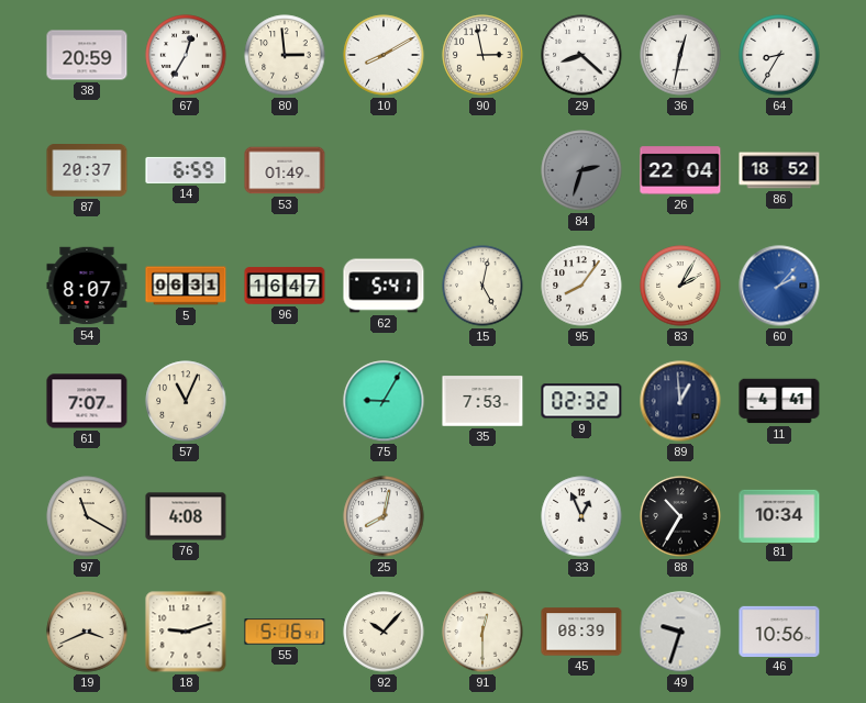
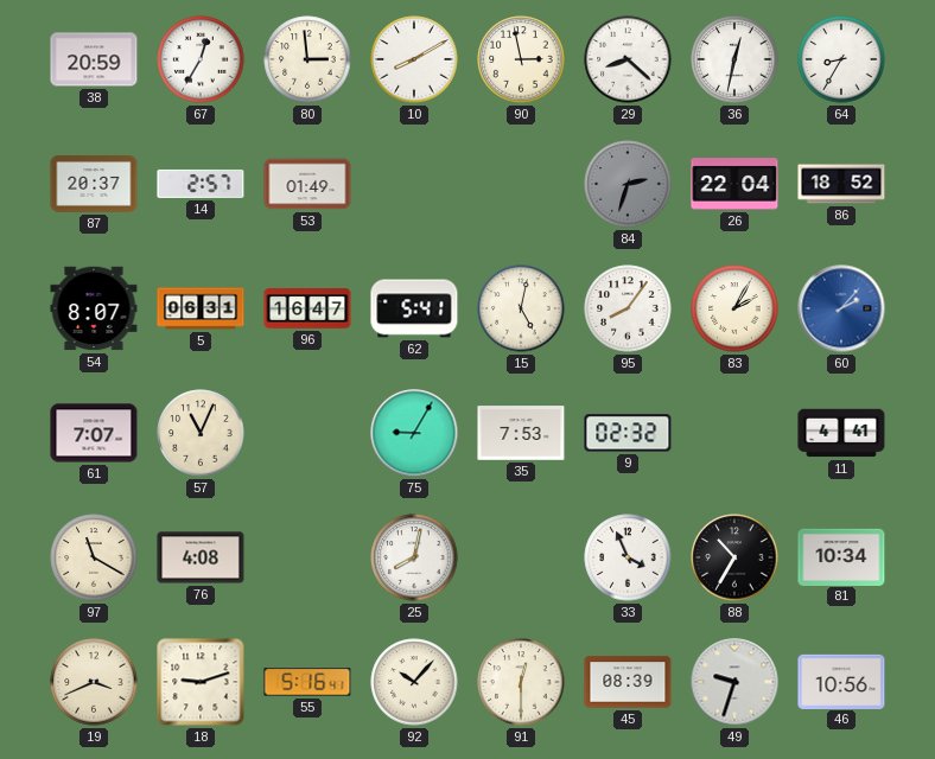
14: 6:59 -> 2:57
89: 12:59 -> none
33: 12:56 -> 3:56
